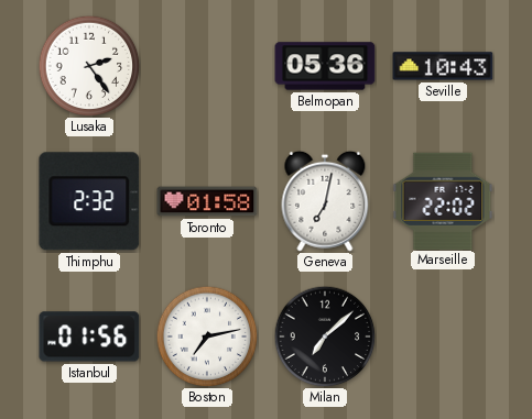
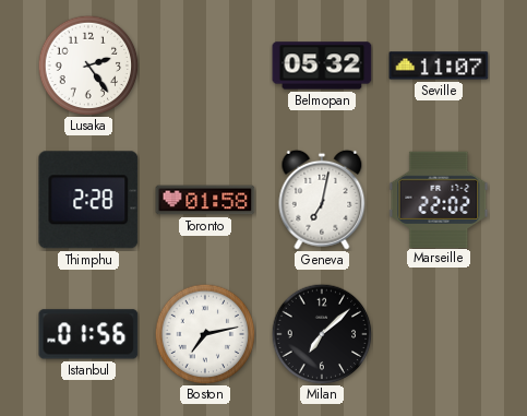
Belmopan: 05:36 -> 05:32
Seville: 10:43 -> 11:07
Thimphu: 2:32 -> 2:28
